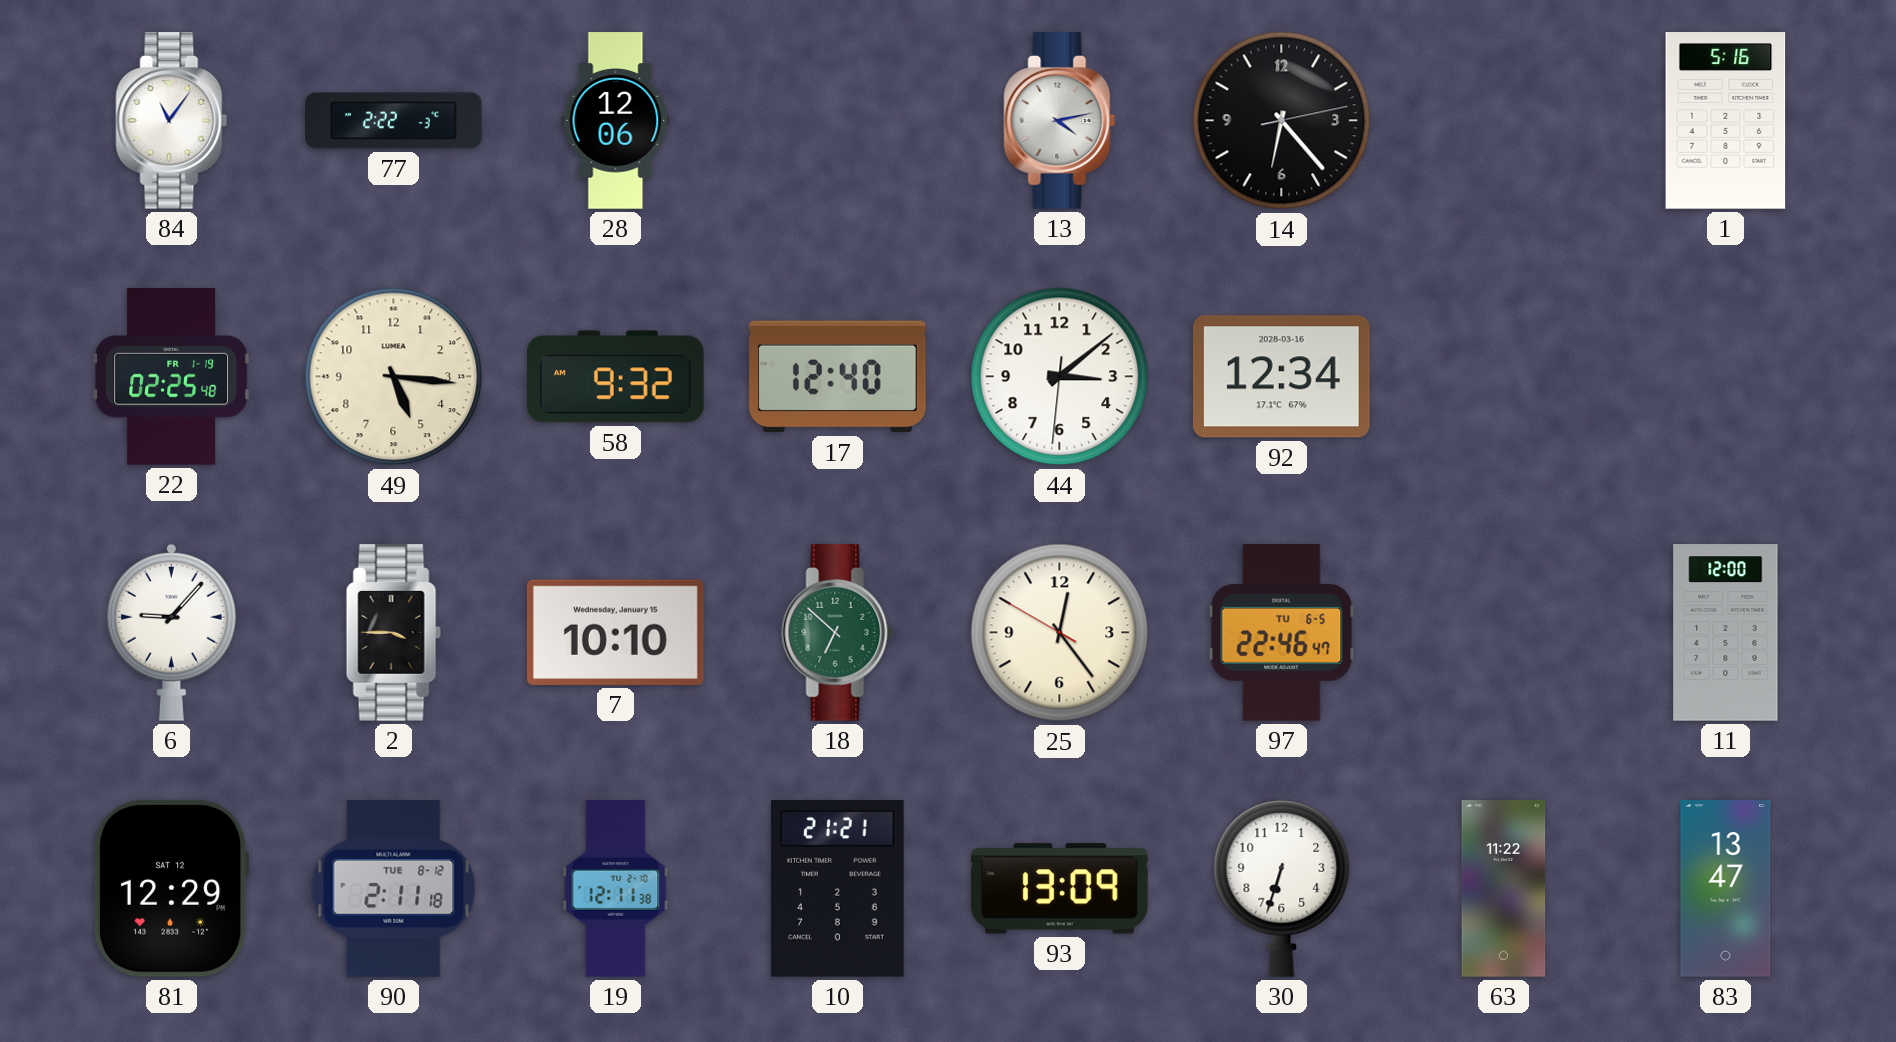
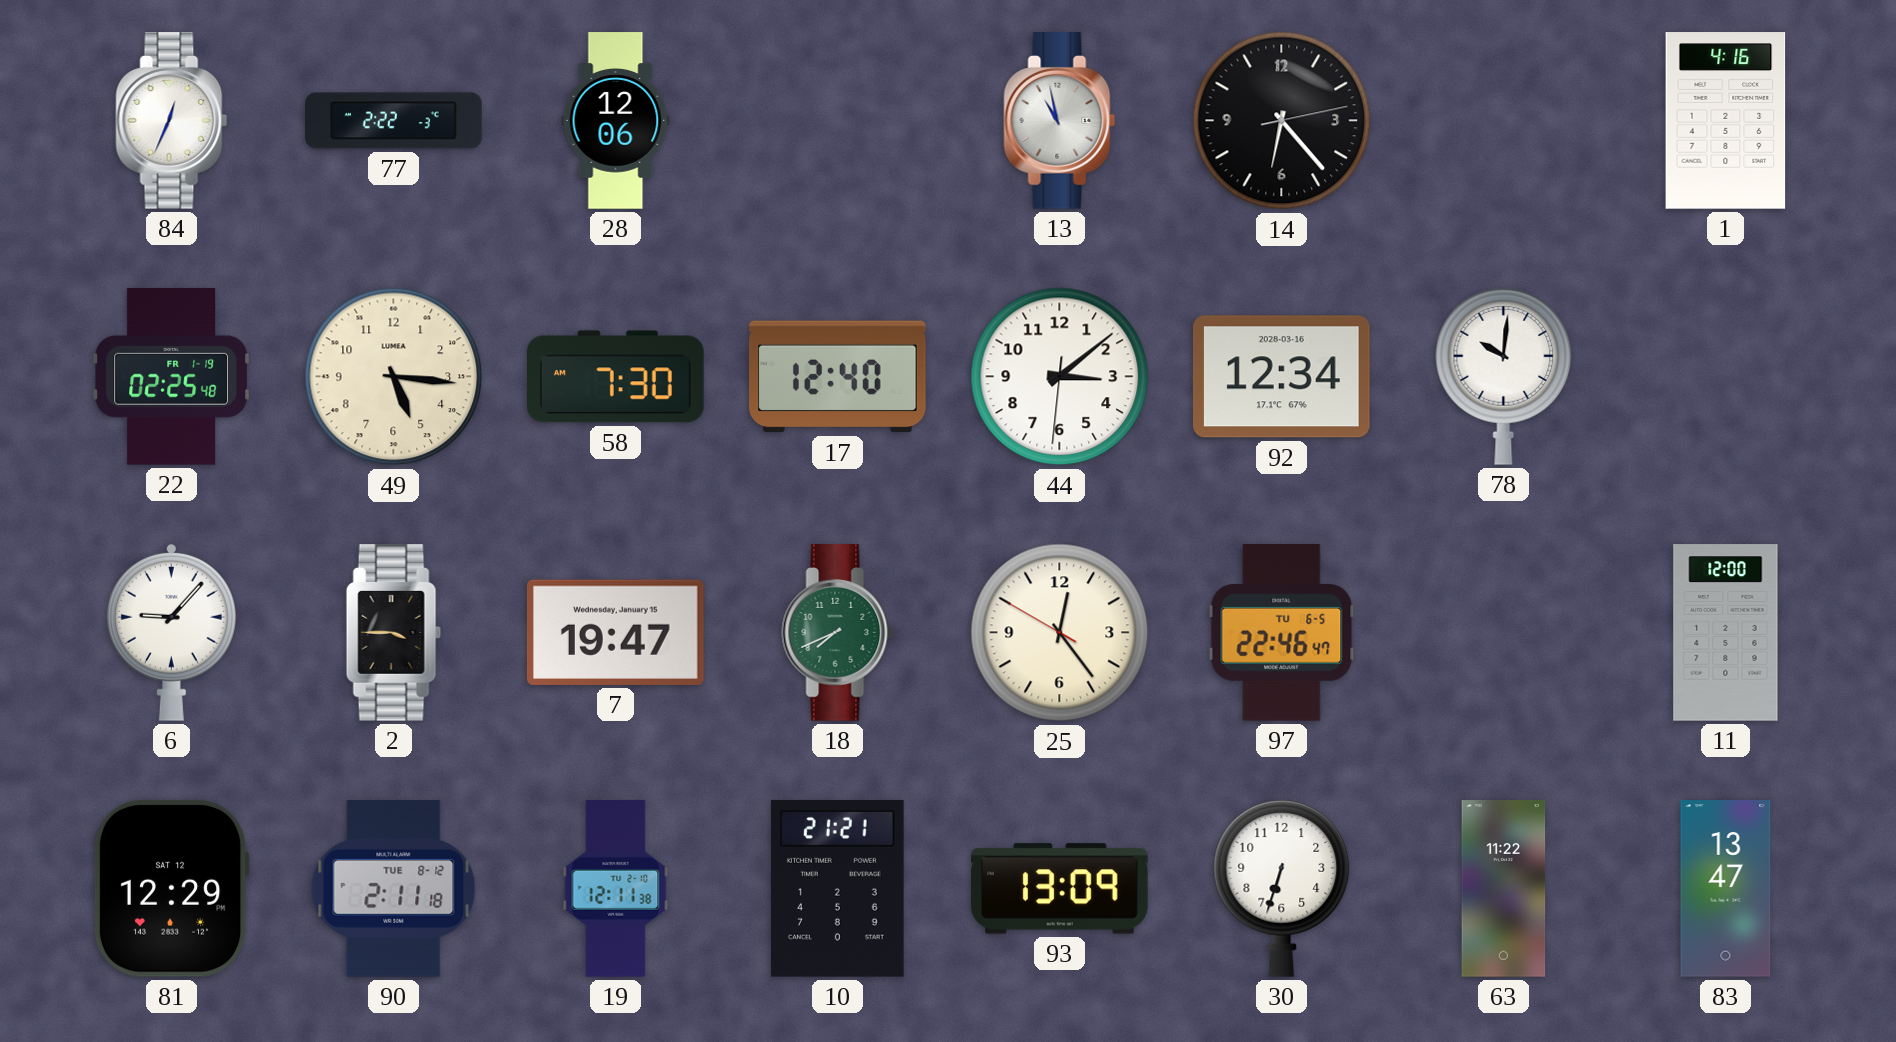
84: 11:06 -> 12:34
13: 4:13 -> 10:58
1: 5:16 -> 4:16
58: 9:32 -> 7:30
78: none -> 10:01
7: 10:10 -> 19:47
18: 6:52 -> 7:41
